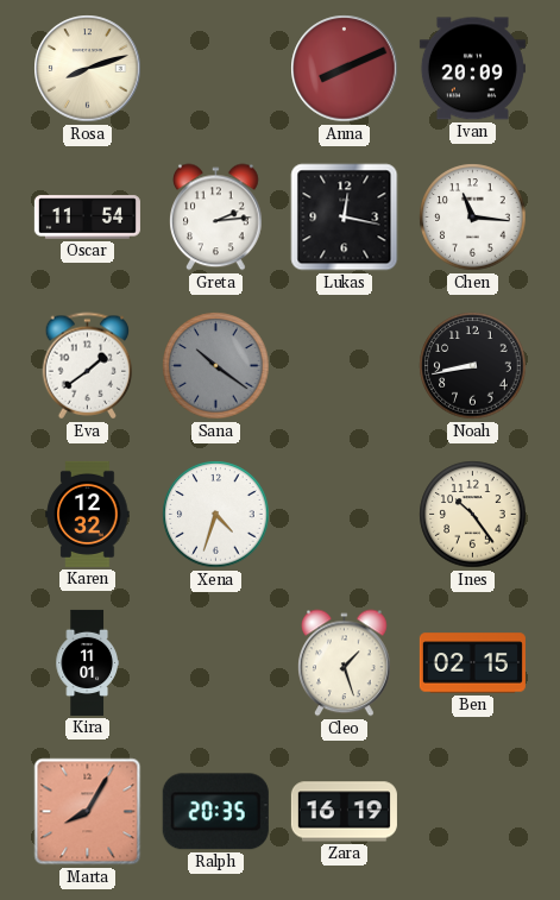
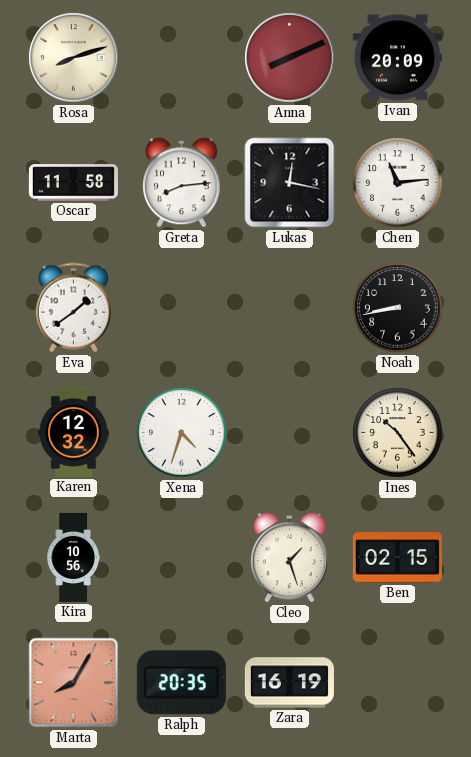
Oscar: 11:54 -> 11:58
Greta: 2:14 -> 8:14
Chen: 11:16 -> 11:14
Sana: 10:21 -> none
Kira: 11:01 -> 10:56
